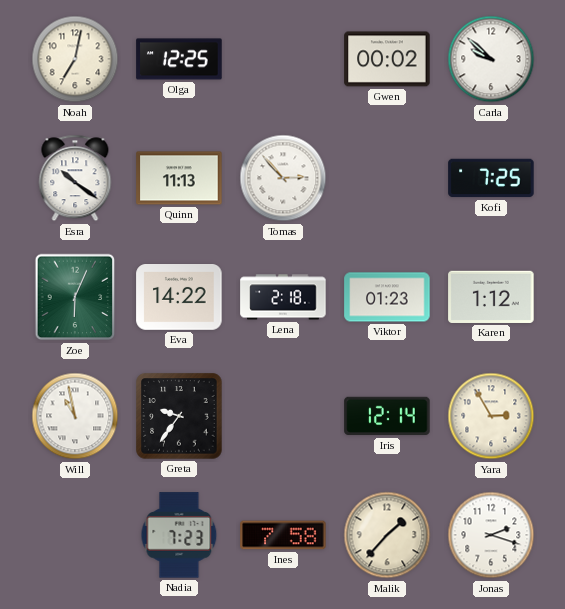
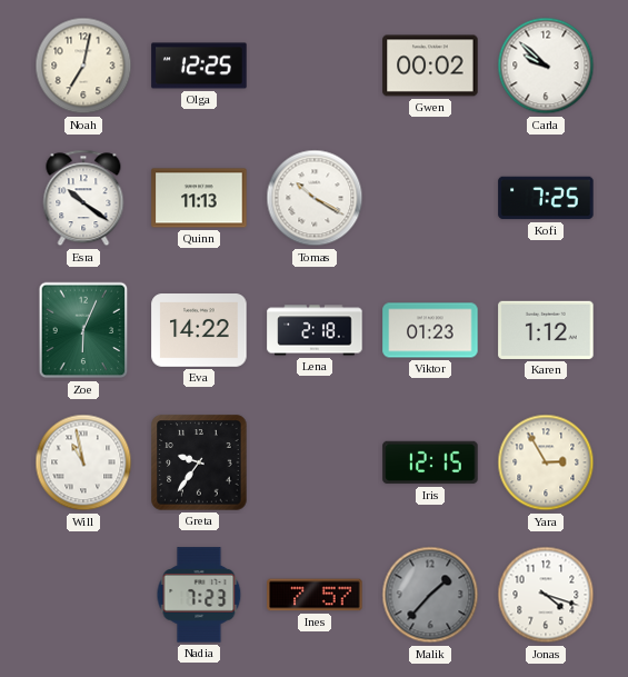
Tomas: 2:53 -> 10:20
Iris: 12:14 -> 12:15
Ines: 7:58 -> 7:57
Malik dial: cream -> grey
Jonas: 2:18 -> 4:18
